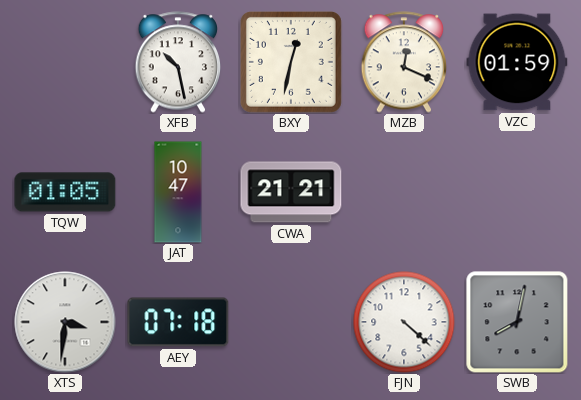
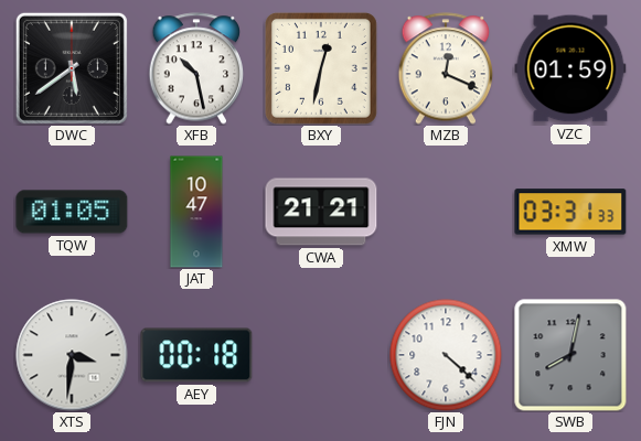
DWC: none -> 5:39
XMW: none -> 03:31
AEY: 07:18 -> 00:18
